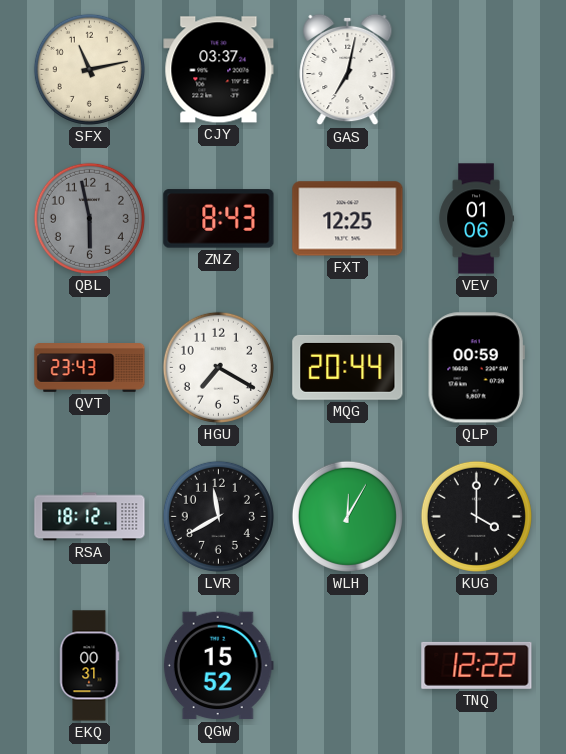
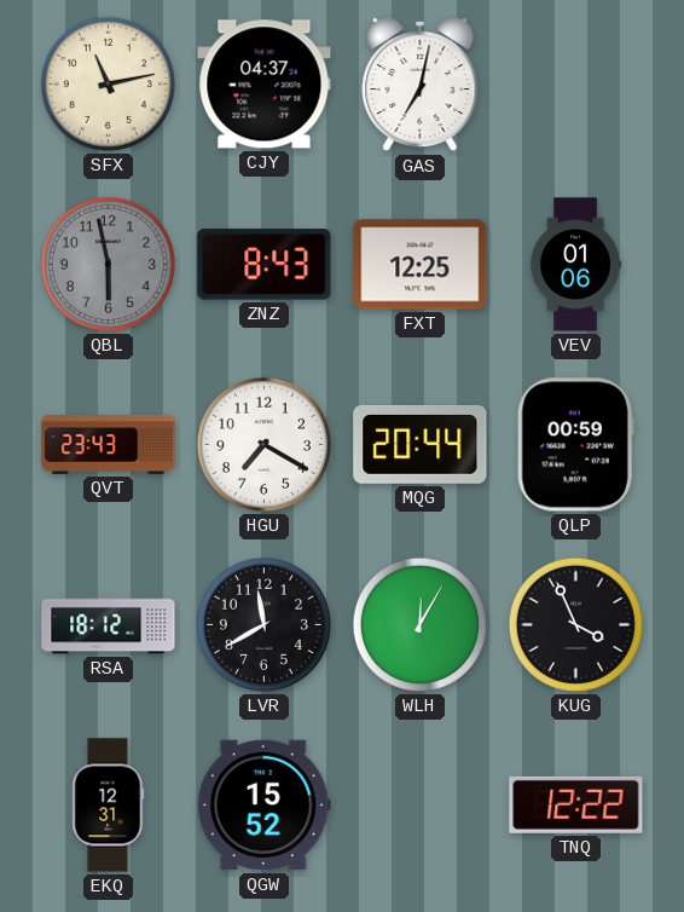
CJY: 03:37 -> 04:37
KUG: 4:00 -> 3:56
EKQ: 00:31 -> 12:31
